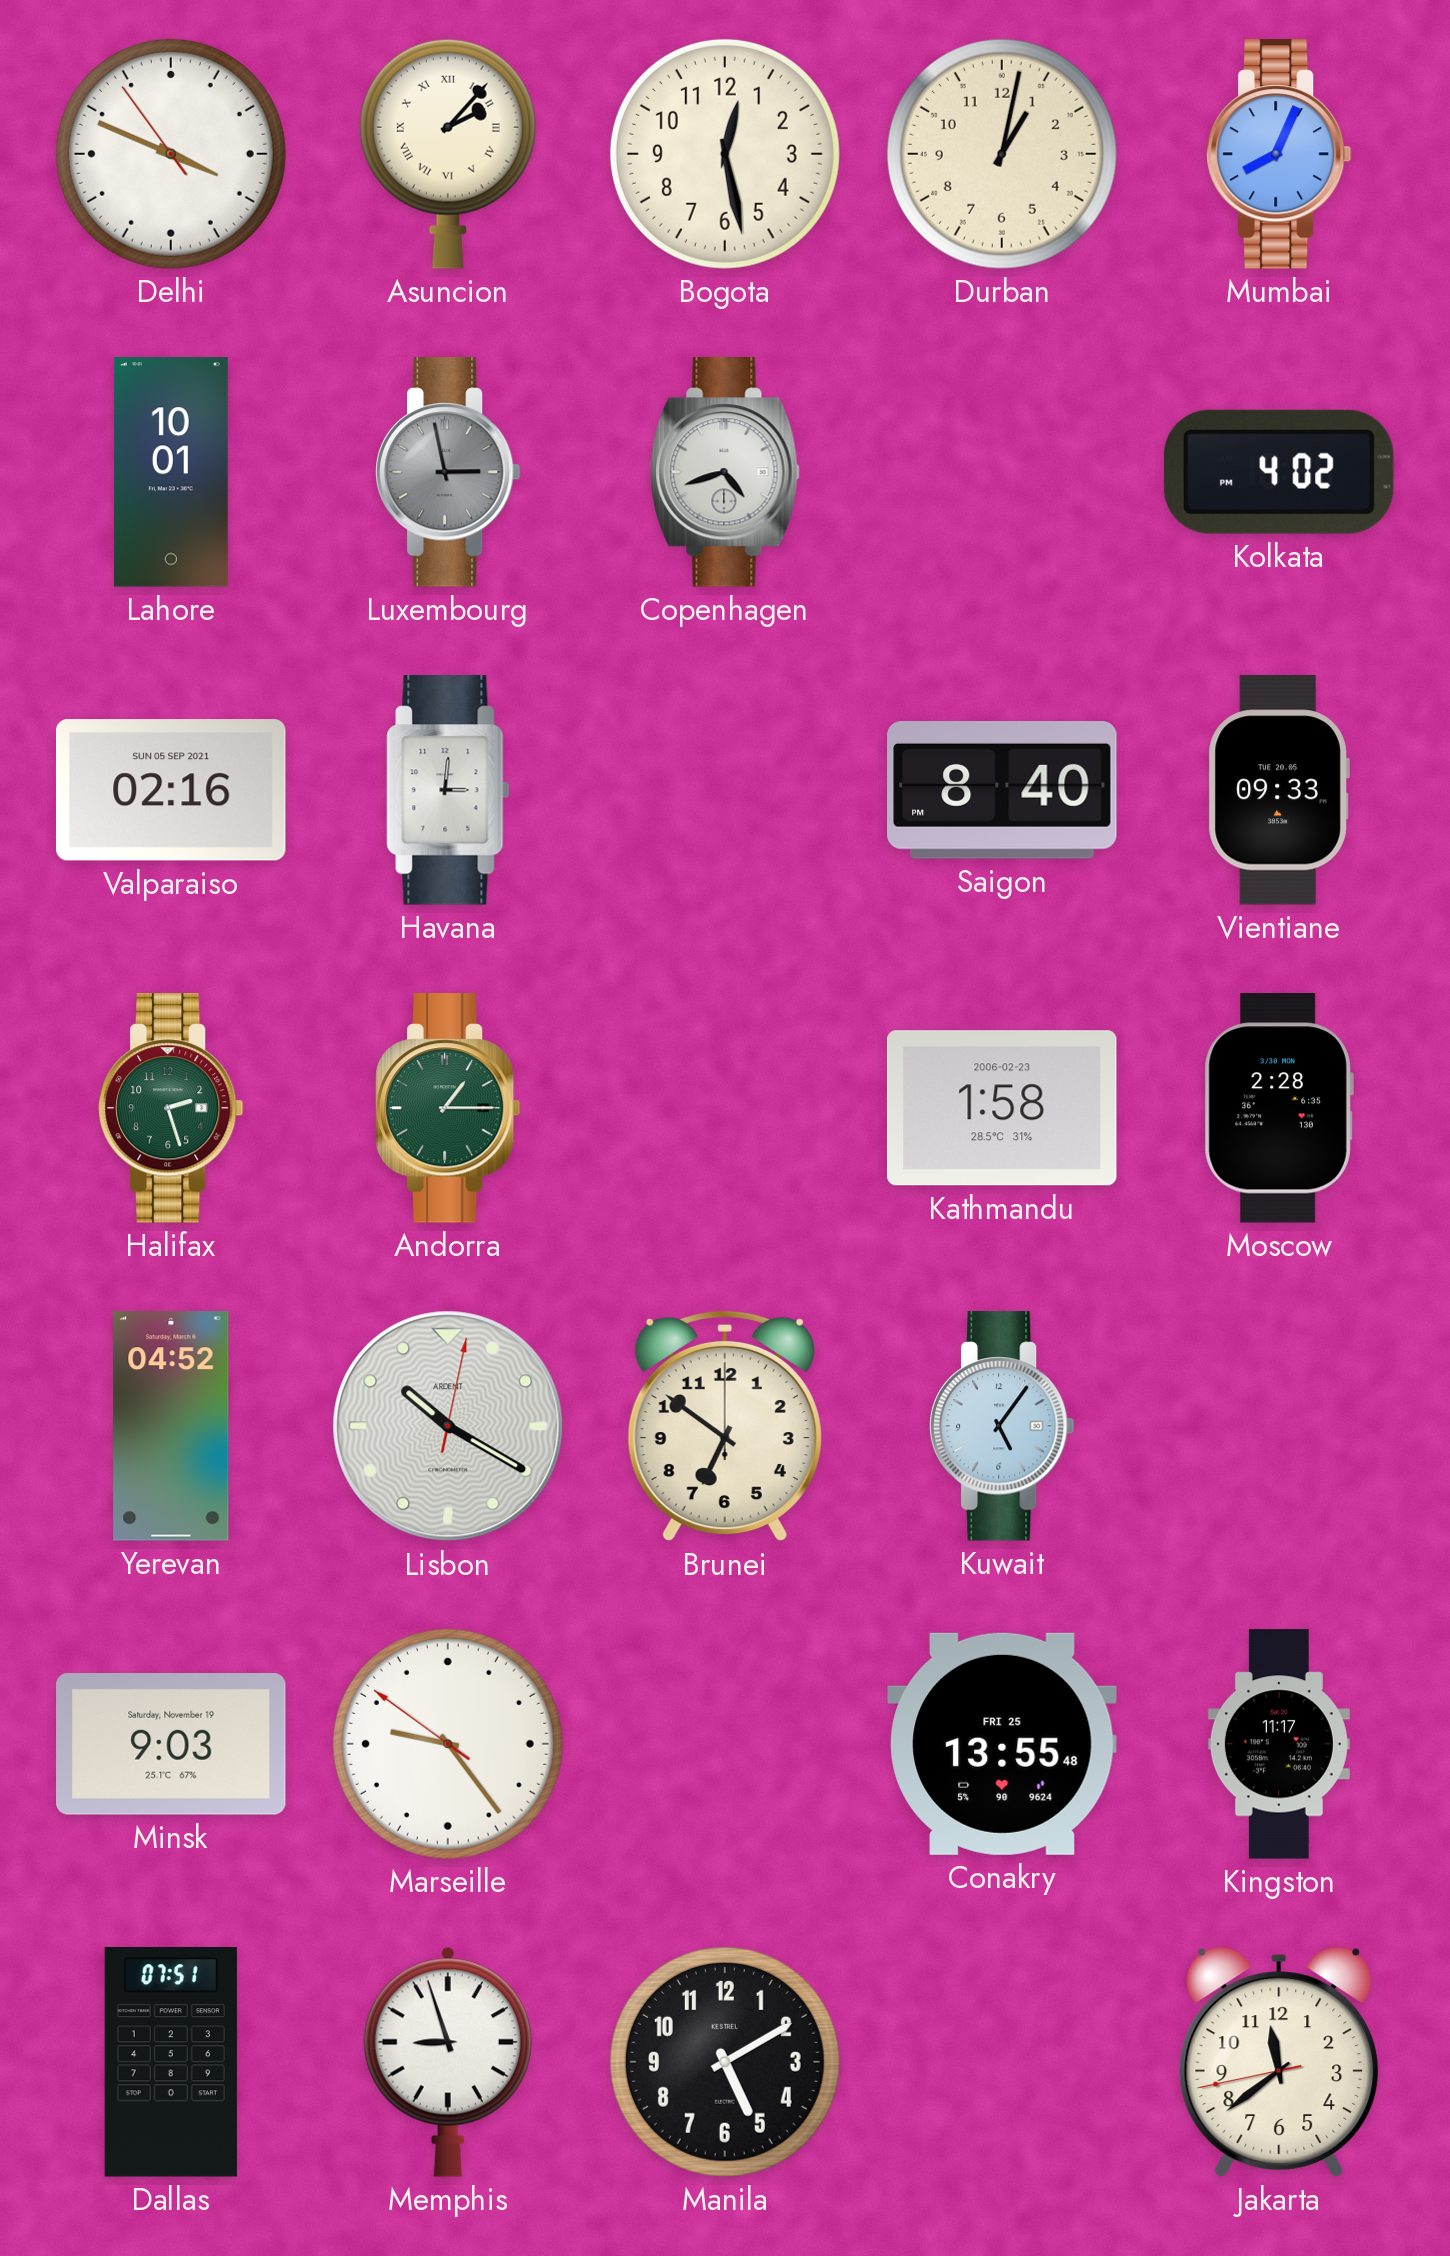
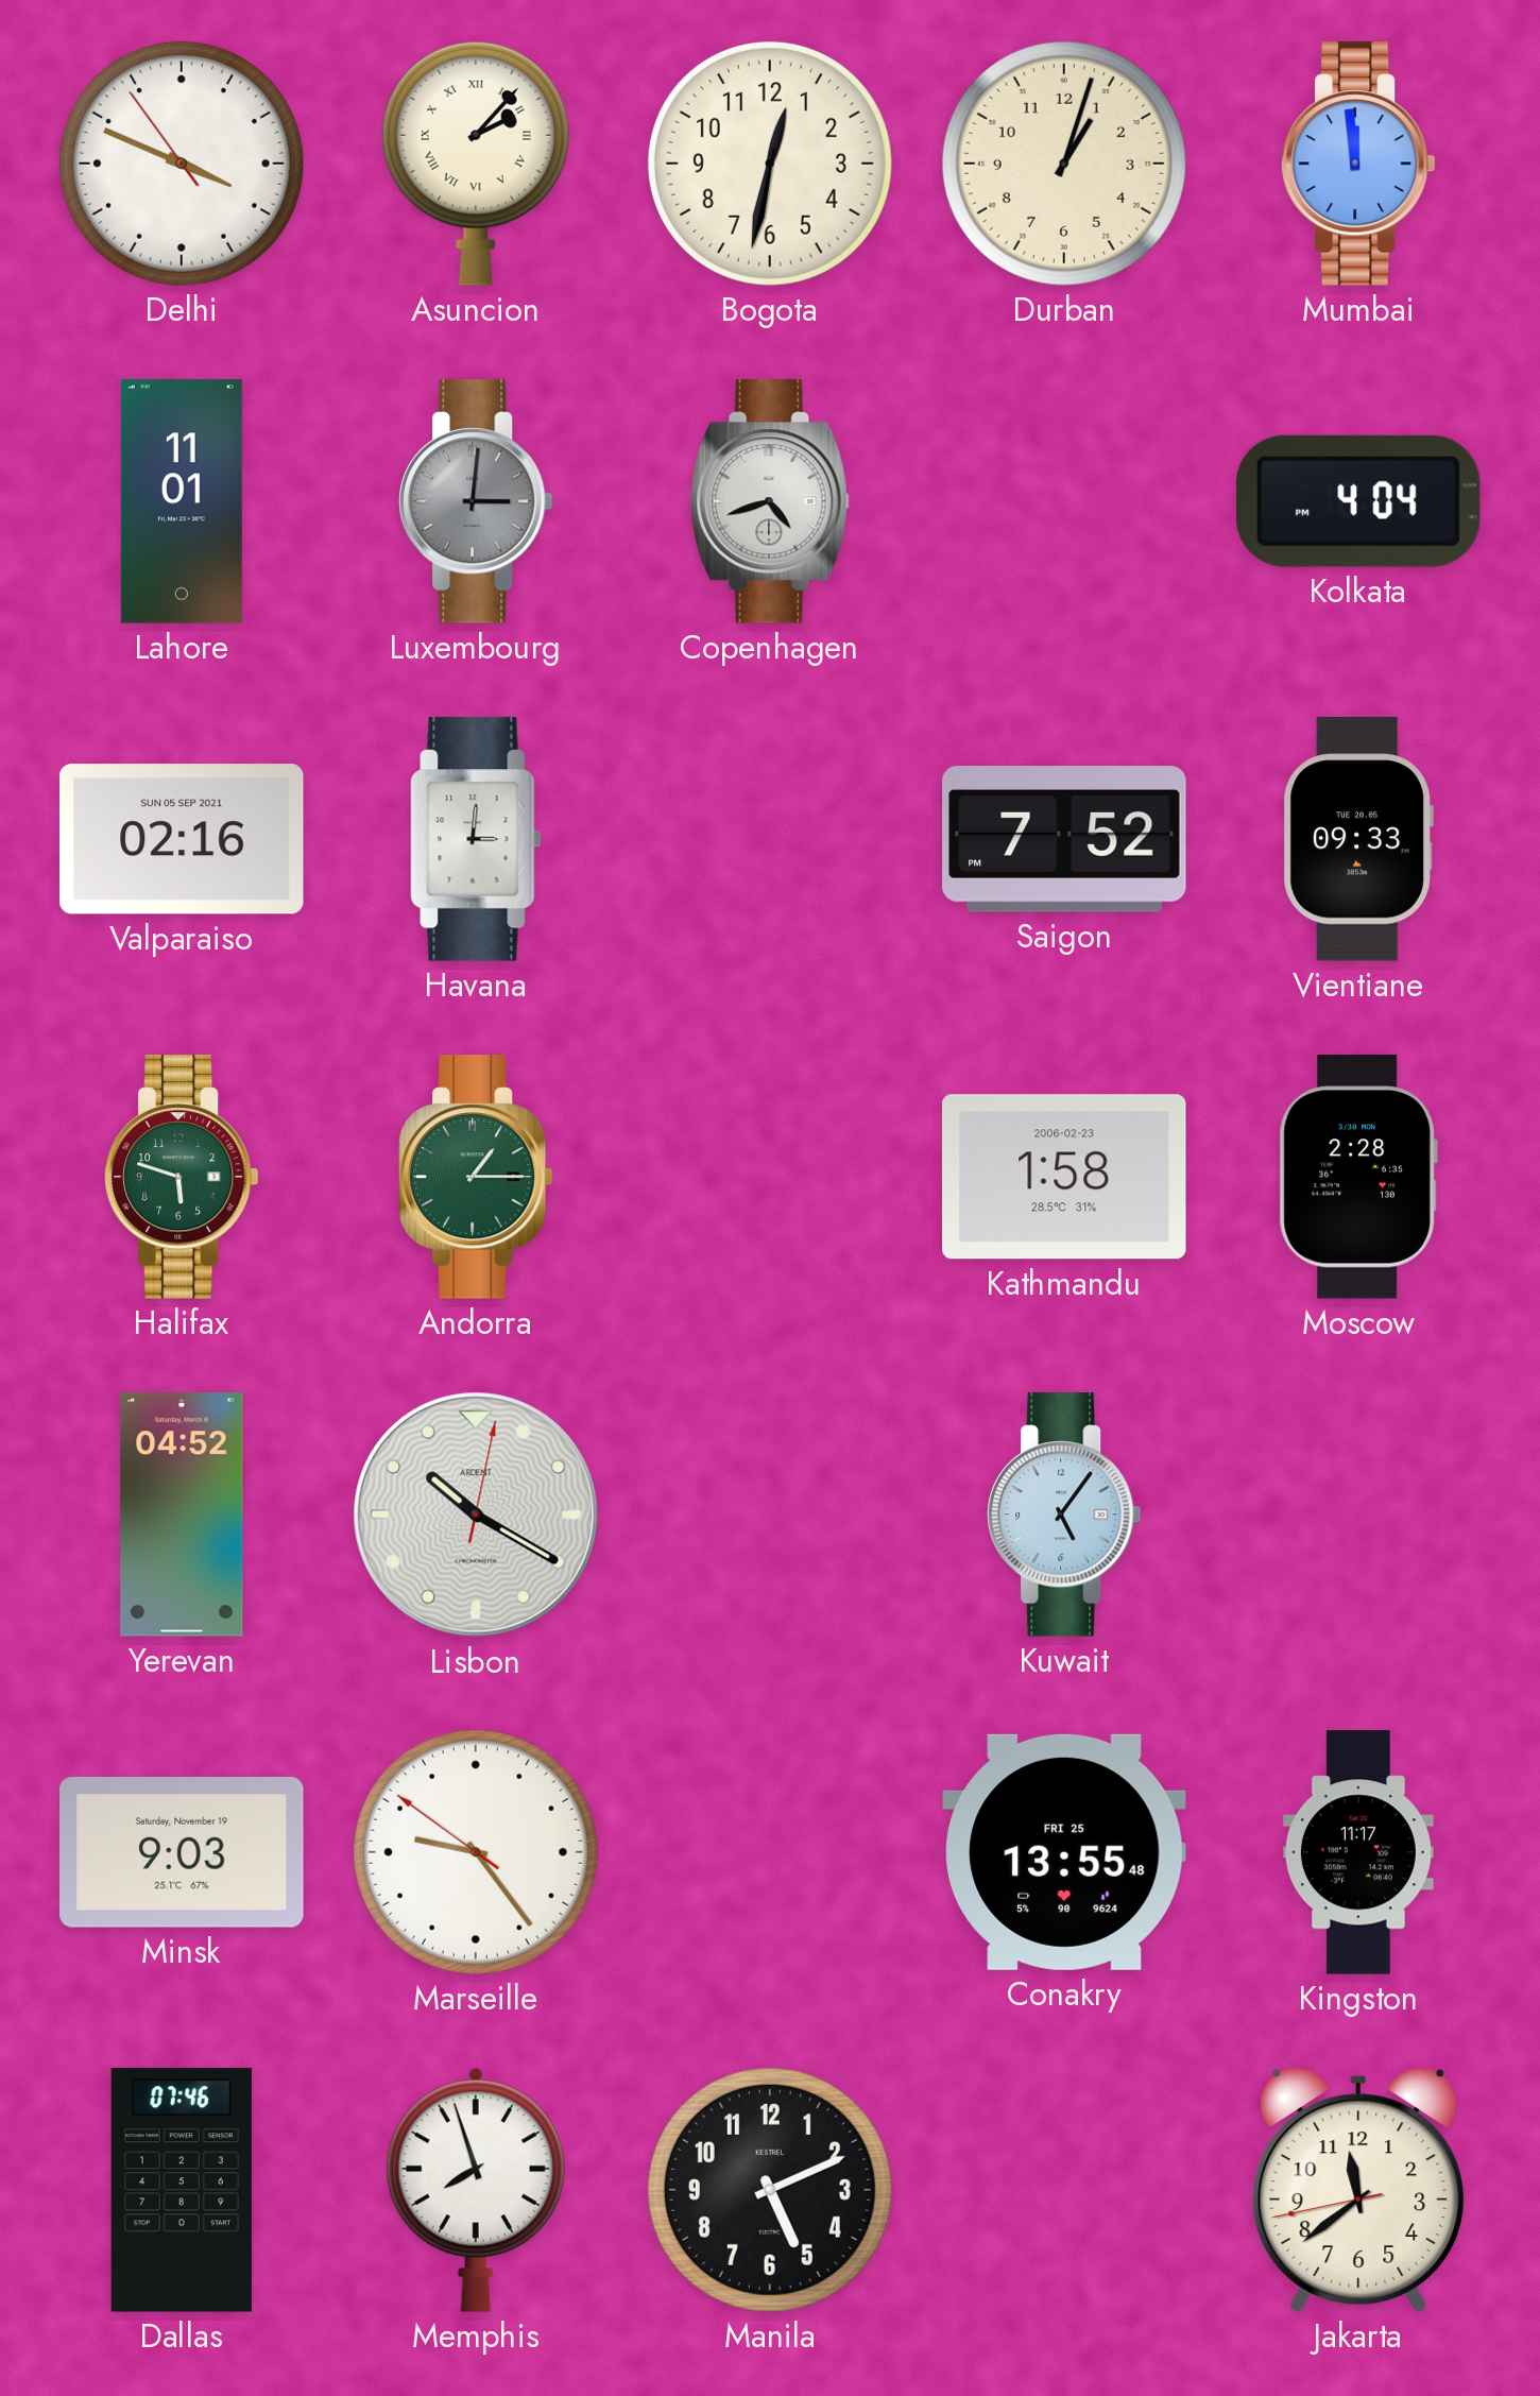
Bogota: 12:28 -> 12:32
Durban: 1:02 -> 1:03
Mumbai: 8:04 -> 11:59
Lahore: 10:01 -> 11:01
Luxembourg: 2:58 -> 3:01
Kolkata: 4:02 -> 4:04
Saigon: 8:40 -> 7:52
Halifax: 2:27 -> 5:48
Brunei: 6:51 -> none
Dallas: 07:51 -> 07:46
Memphis: 8:57 -> 7:57
Manila: 5:10 -> 5:11
